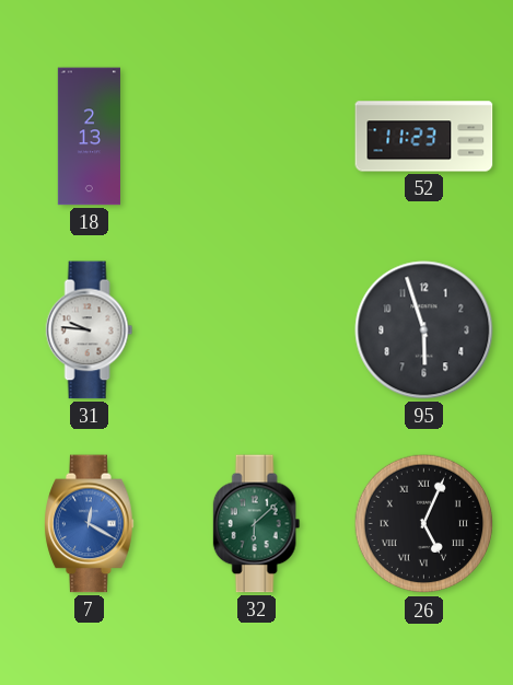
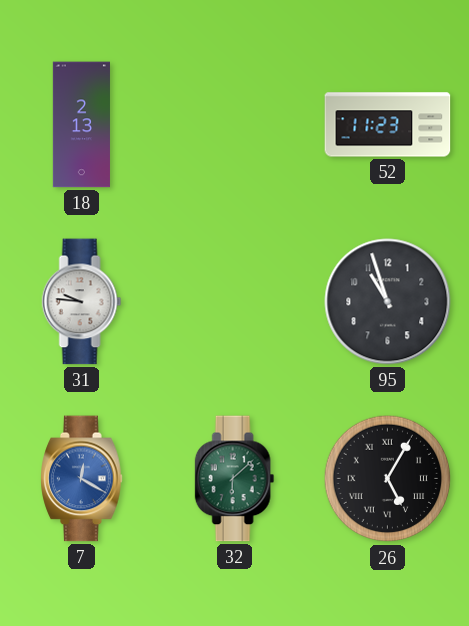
95: 5:57 -> 10:57
26: 5:04 -> 5:05
